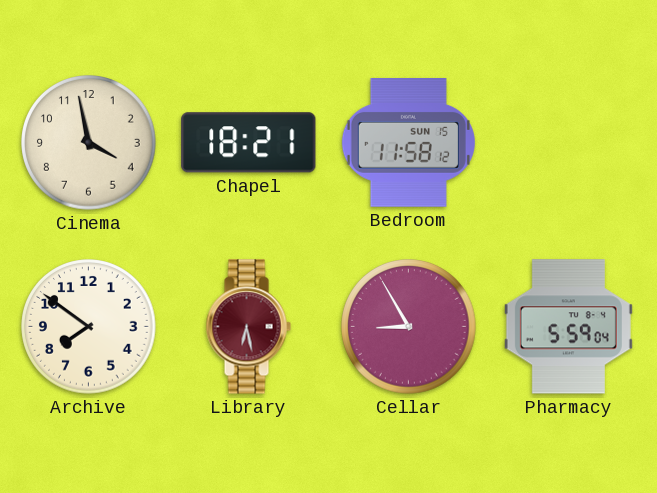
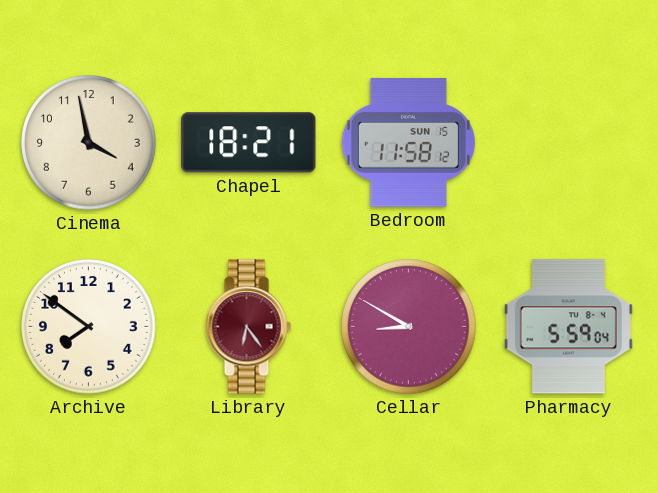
Library: 6:28 -> 6:24
Cellar: 8:55 -> 8:50
